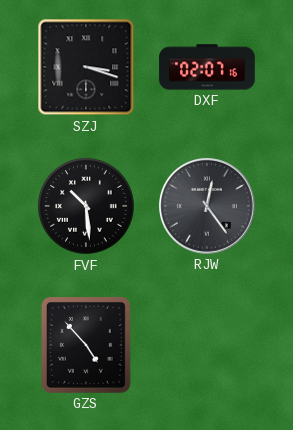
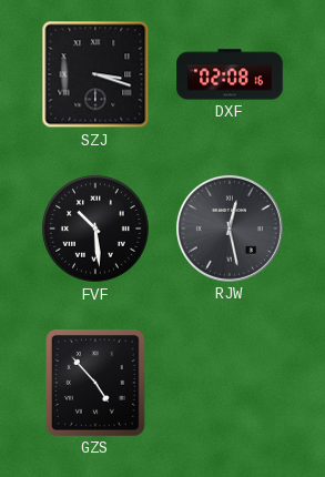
DXF: 02:07 -> 02:08
RJW: 12:24 -> 12:28
